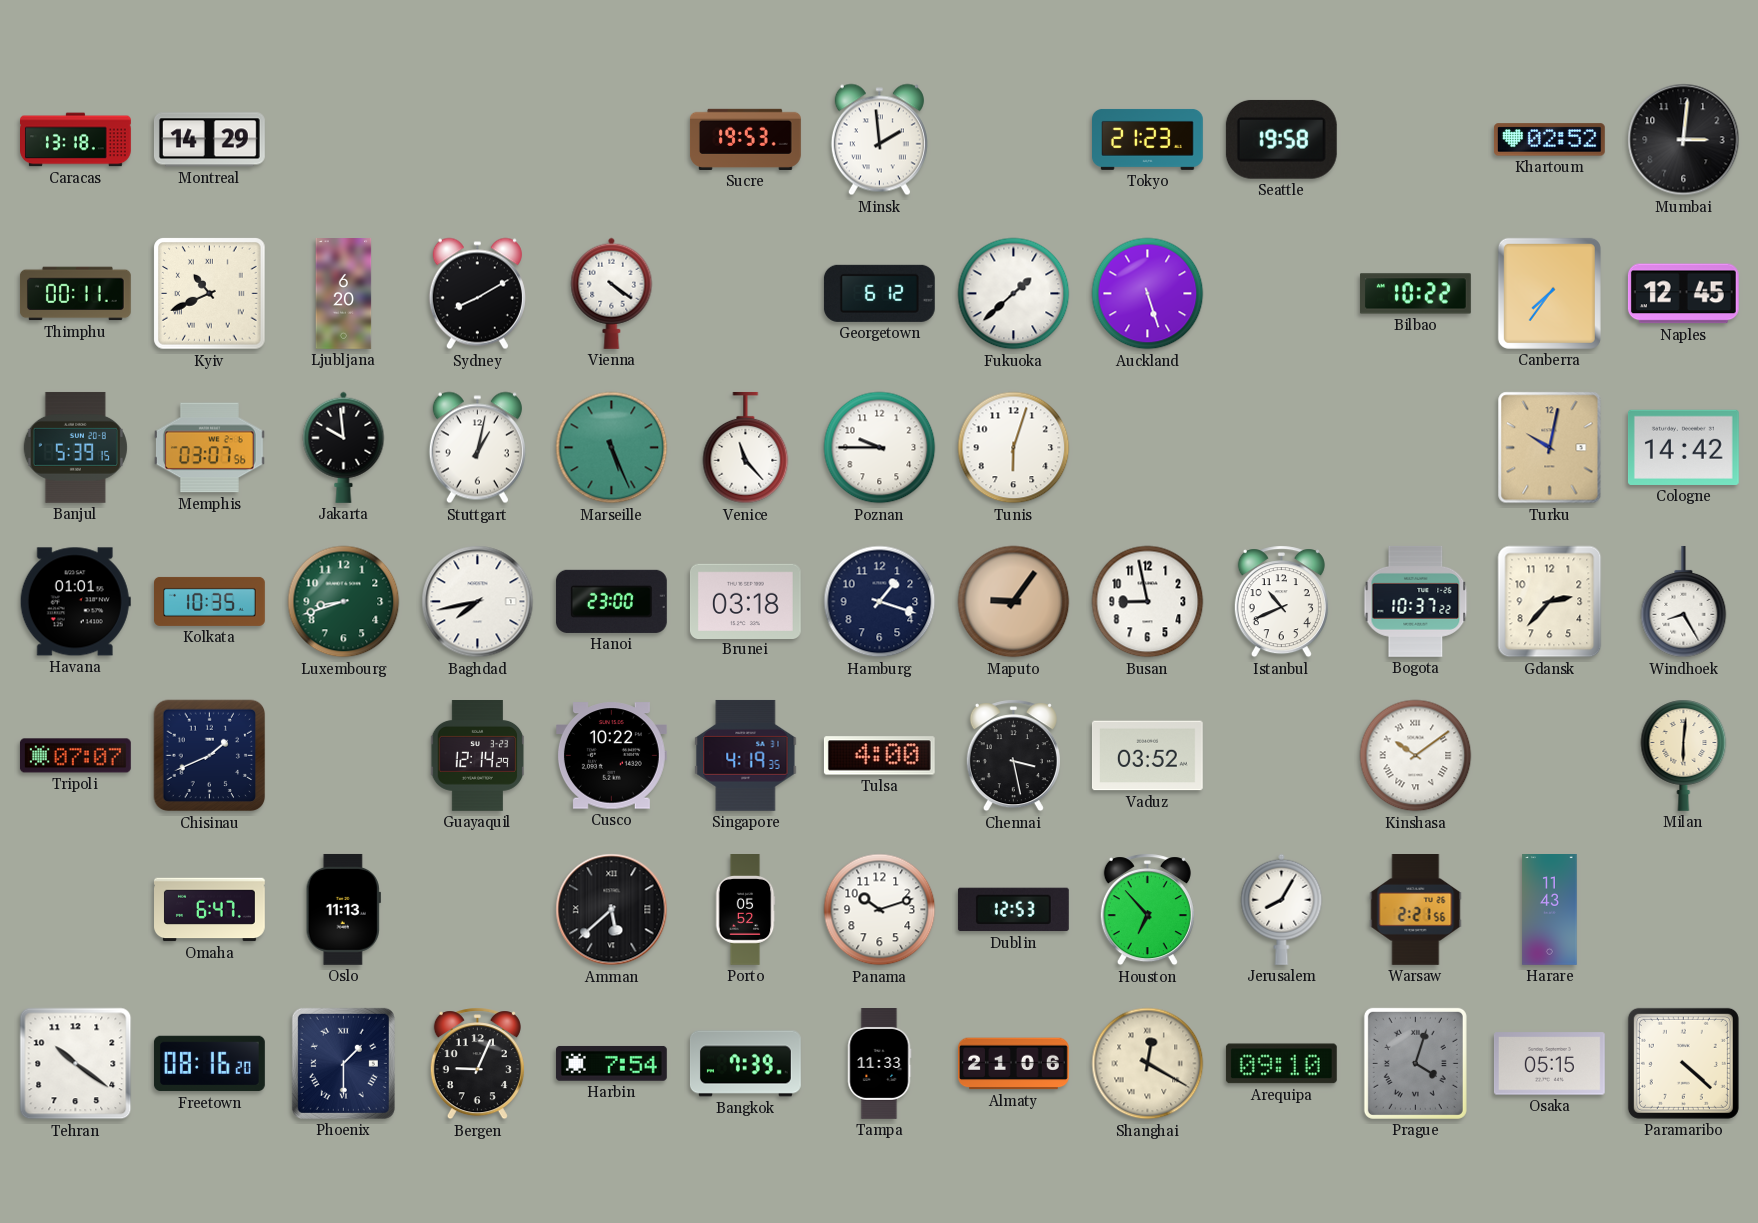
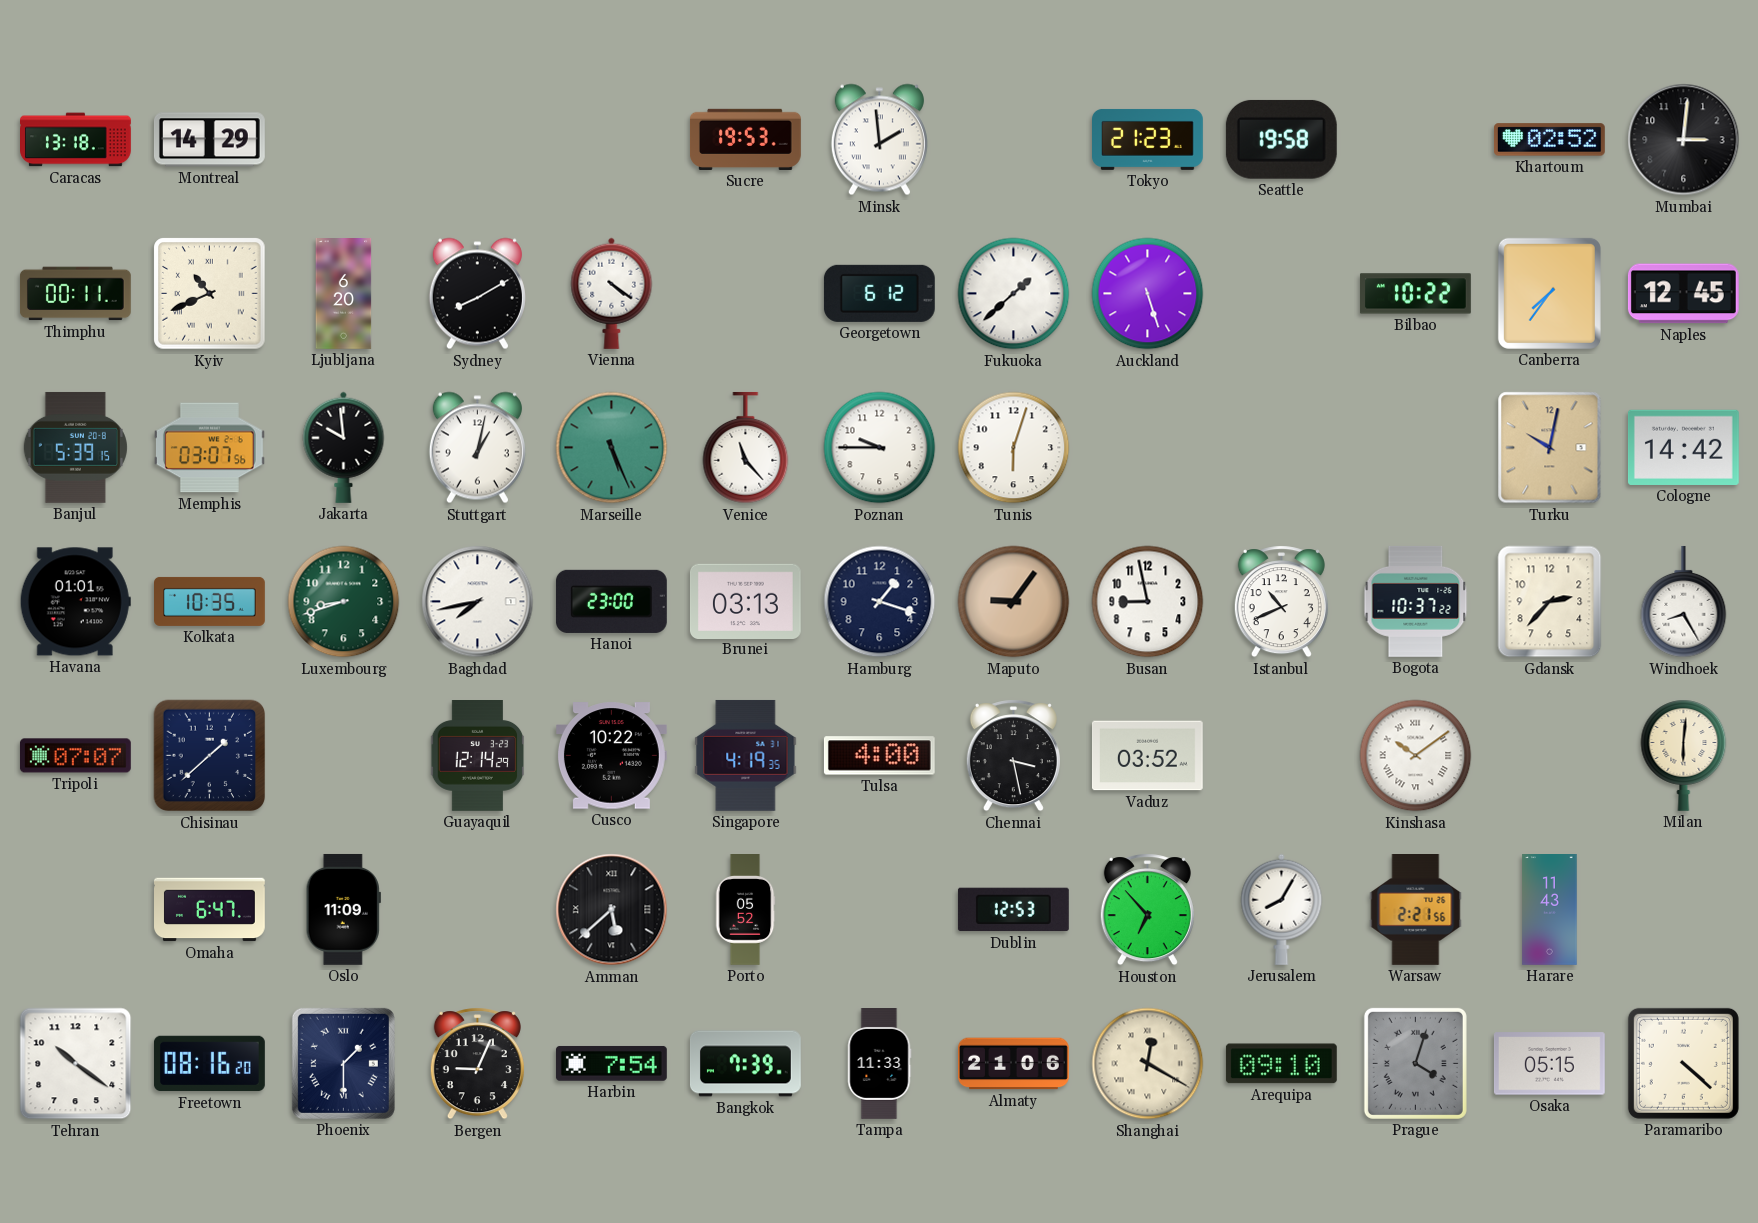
Brunei: 03:18 -> 03:13
Chisinau: 1:41 -> 1:38
Oslo: 11:13 -> 11:09
Panama: 10:12 -> none
